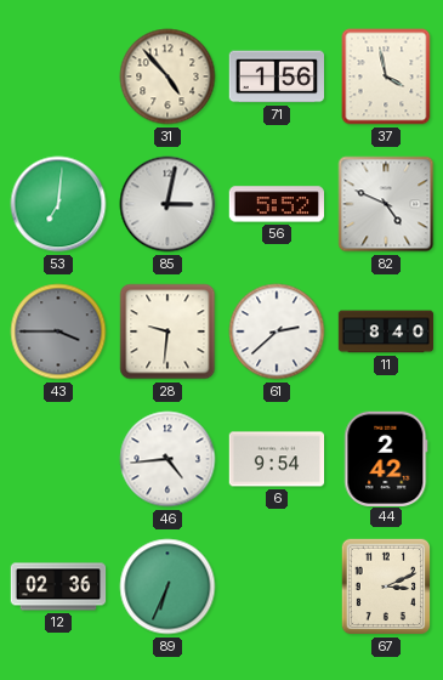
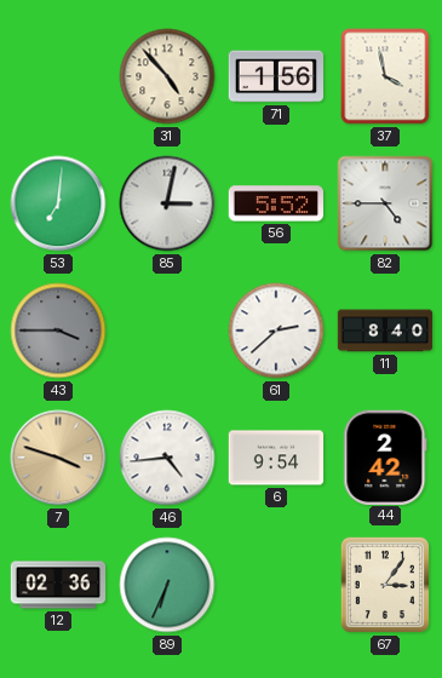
82: 4:49 -> 4:45
28: 9:31 -> none
7: none -> 3:48
67: 3:11 -> 3:06
